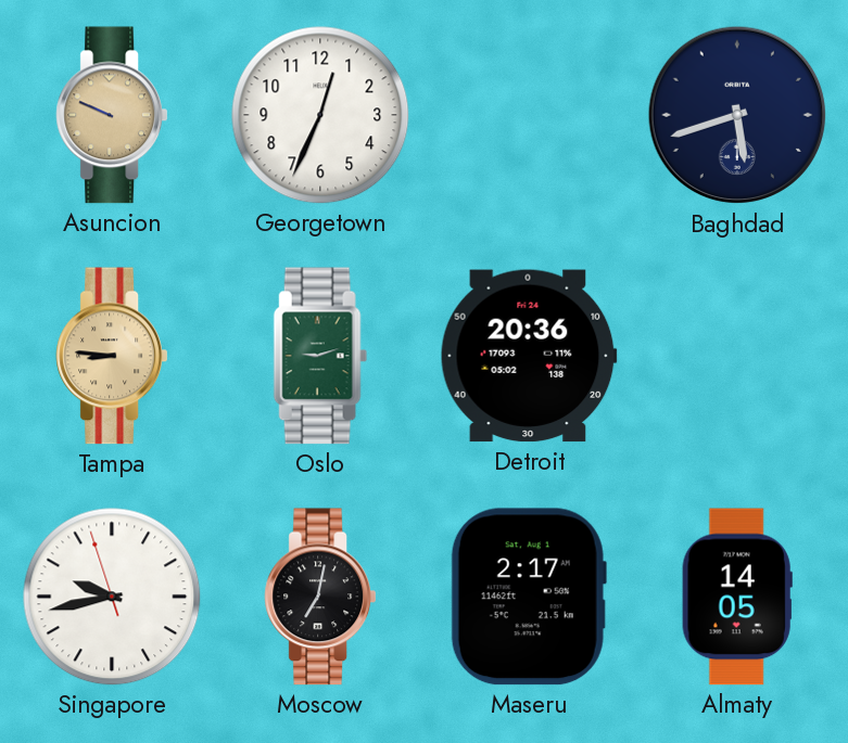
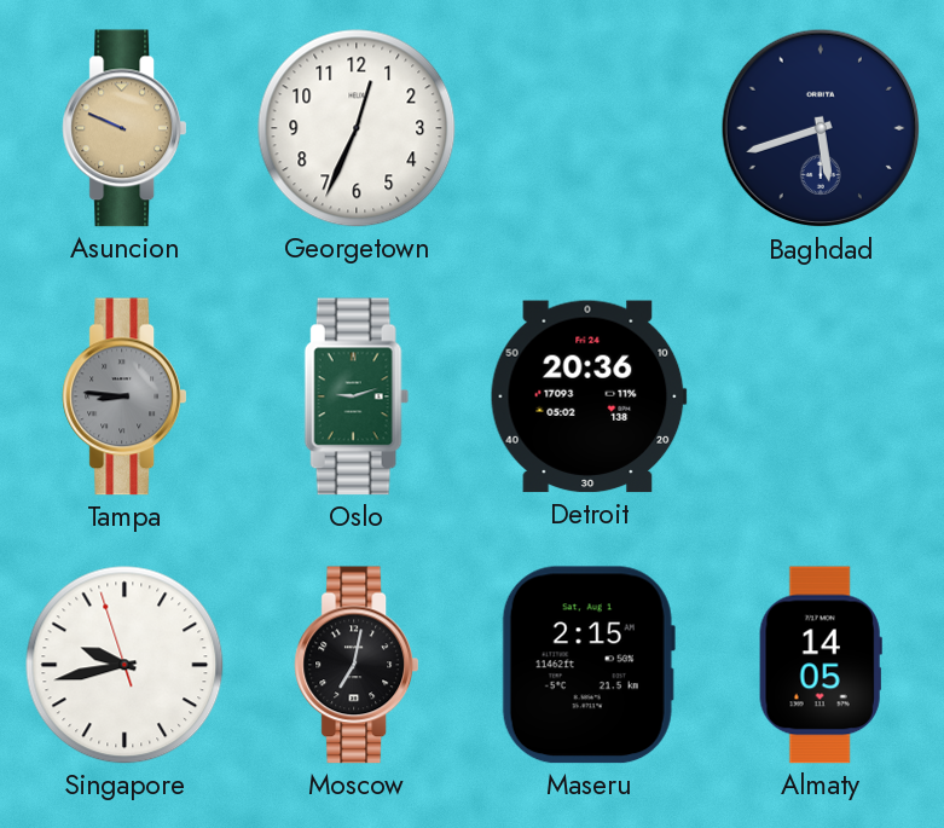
Tampa dial: champagne -> grey
Maseru: 2:17 -> 2:15
